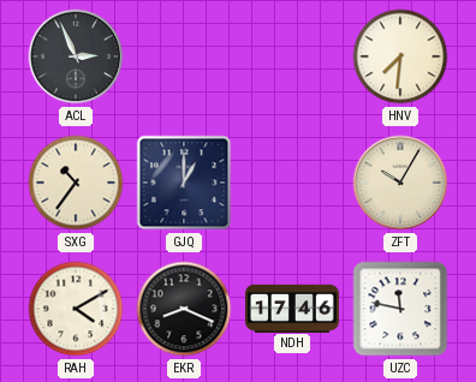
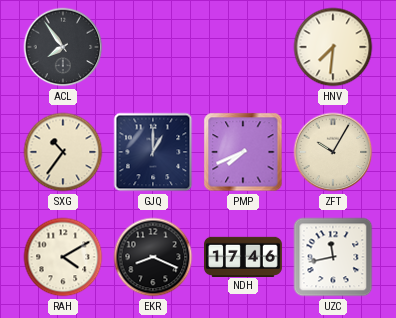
ACL: 2:56 -> 7:54
PMP: none -> 7:41
UZC: 11:47 -> 11:43
